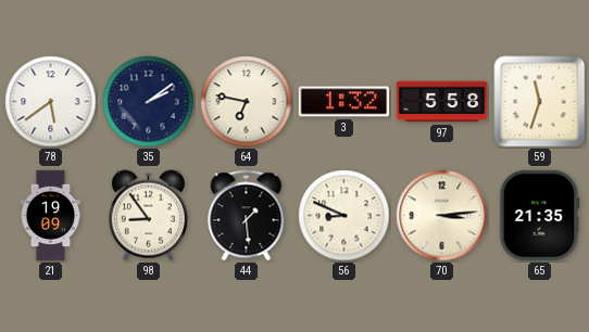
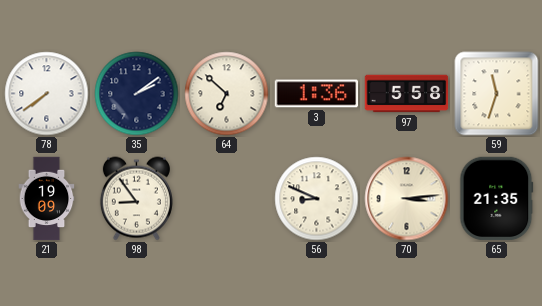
78: 5:39 -> 7:39
64: 6:47 -> 6:52
3: 1:32 -> 1:36
44: 1:29 -> none
